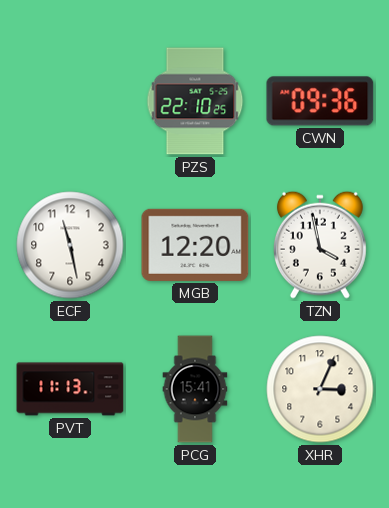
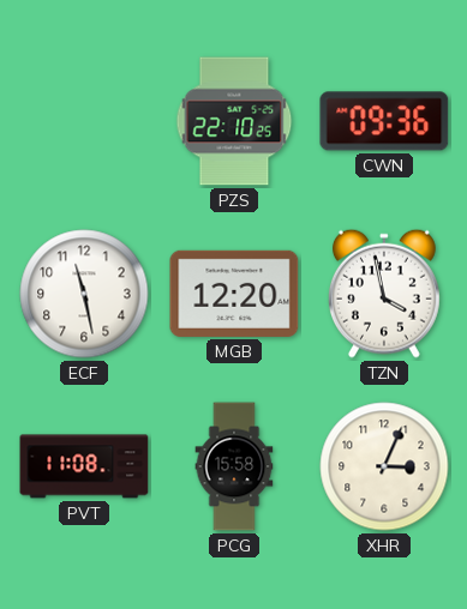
PVT: 11:13 -> 11:08
PCG: 15:41 -> 15:58
